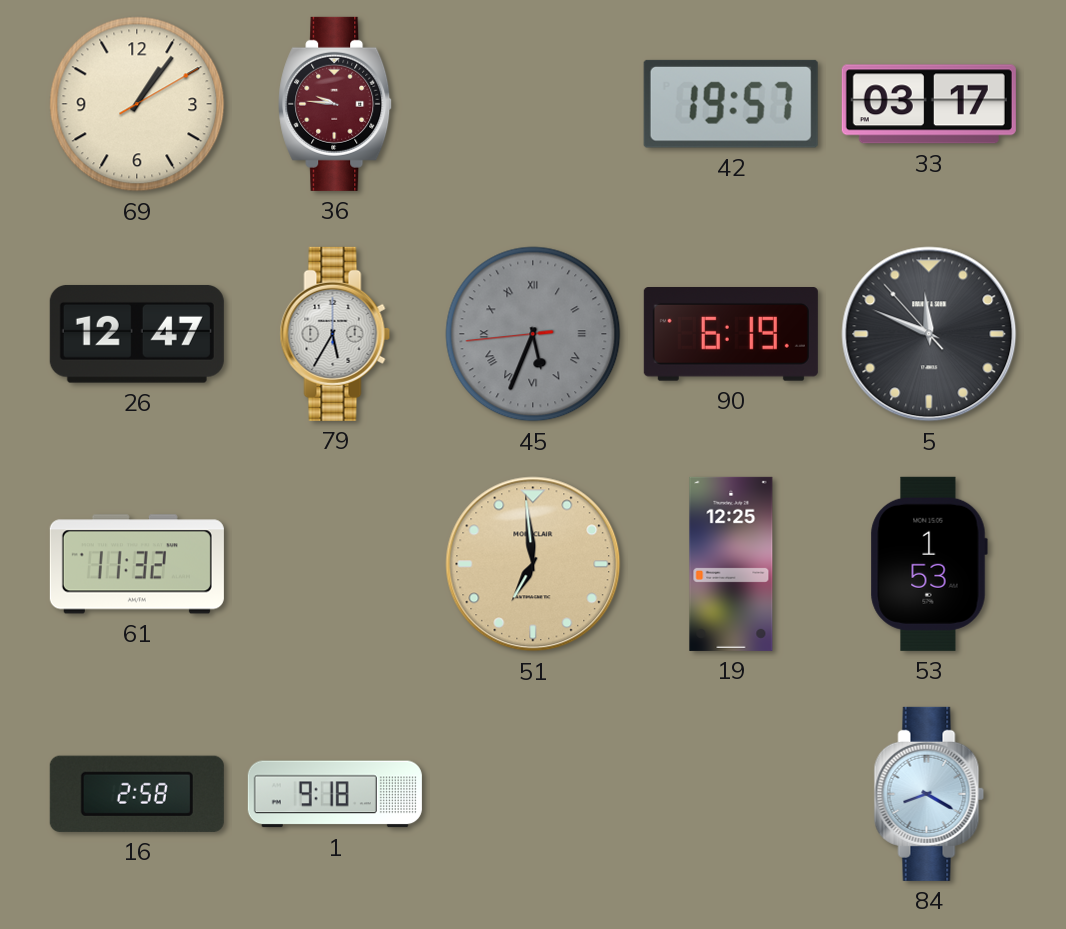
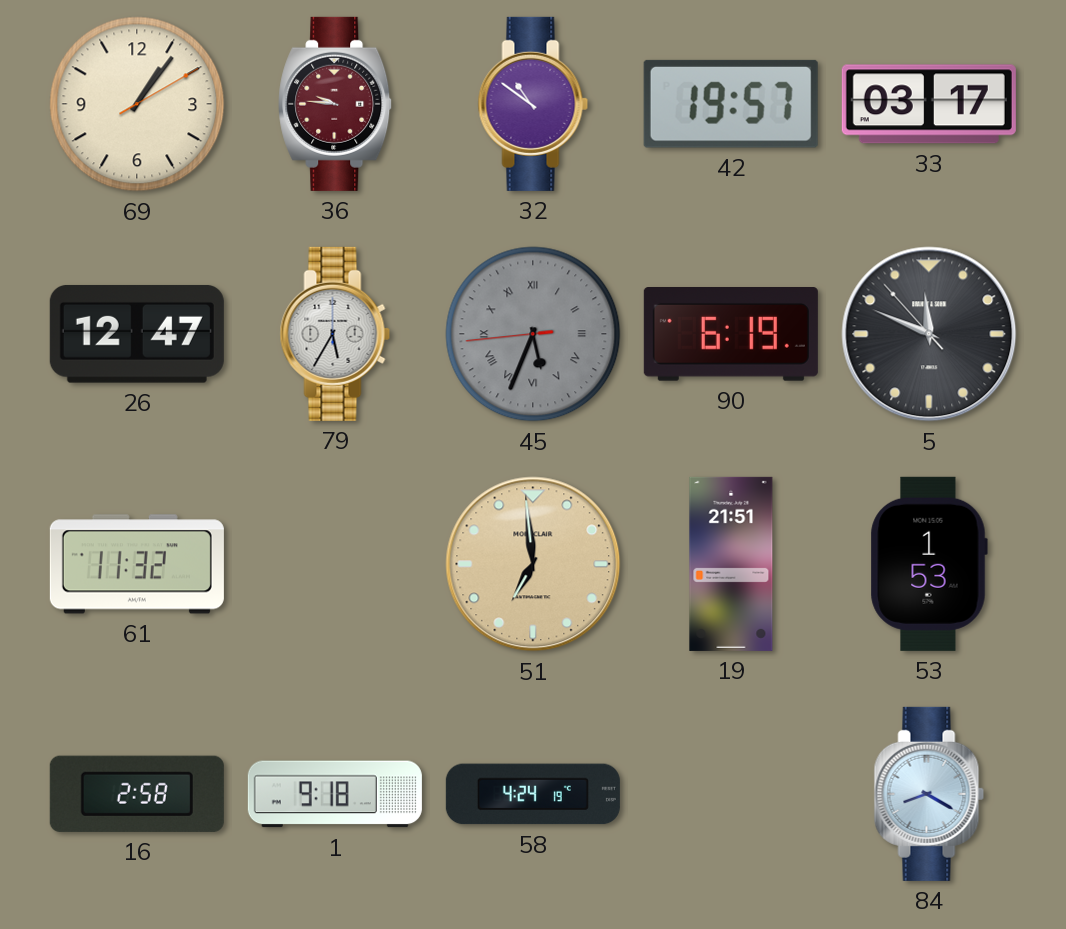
32: none -> 10:51
19: 12:25 -> 21:51
58: none -> 4:24
